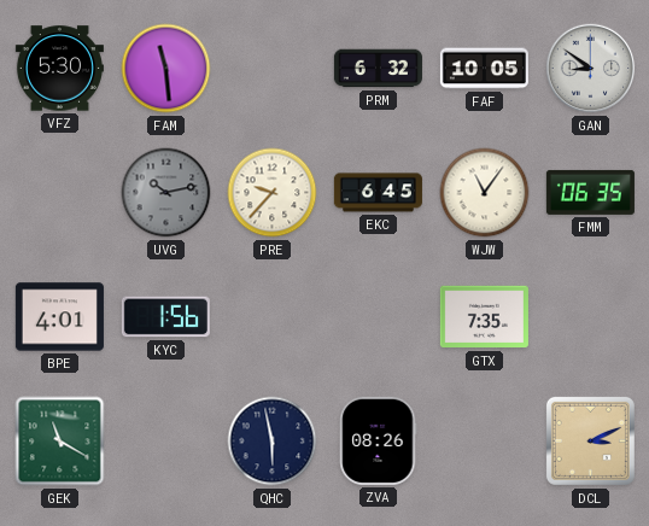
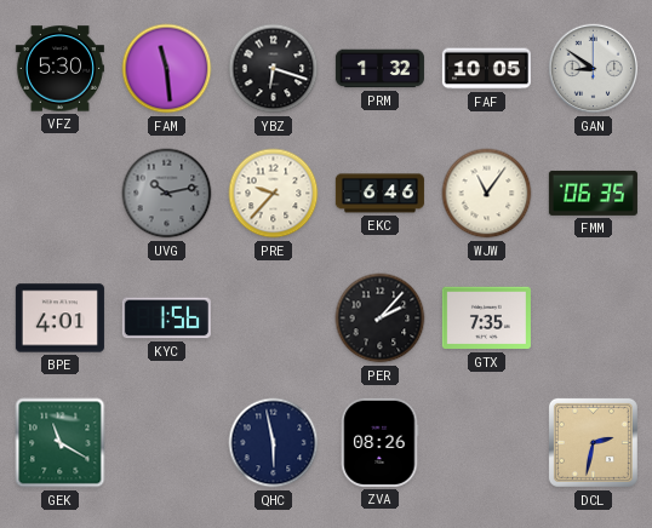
YBZ: none -> 6:18
PRM: 6:32 -> 1:32
EKC: 6:45 -> 6:46
PER: none -> 2:07
DCL: 3:11 -> 2:32
